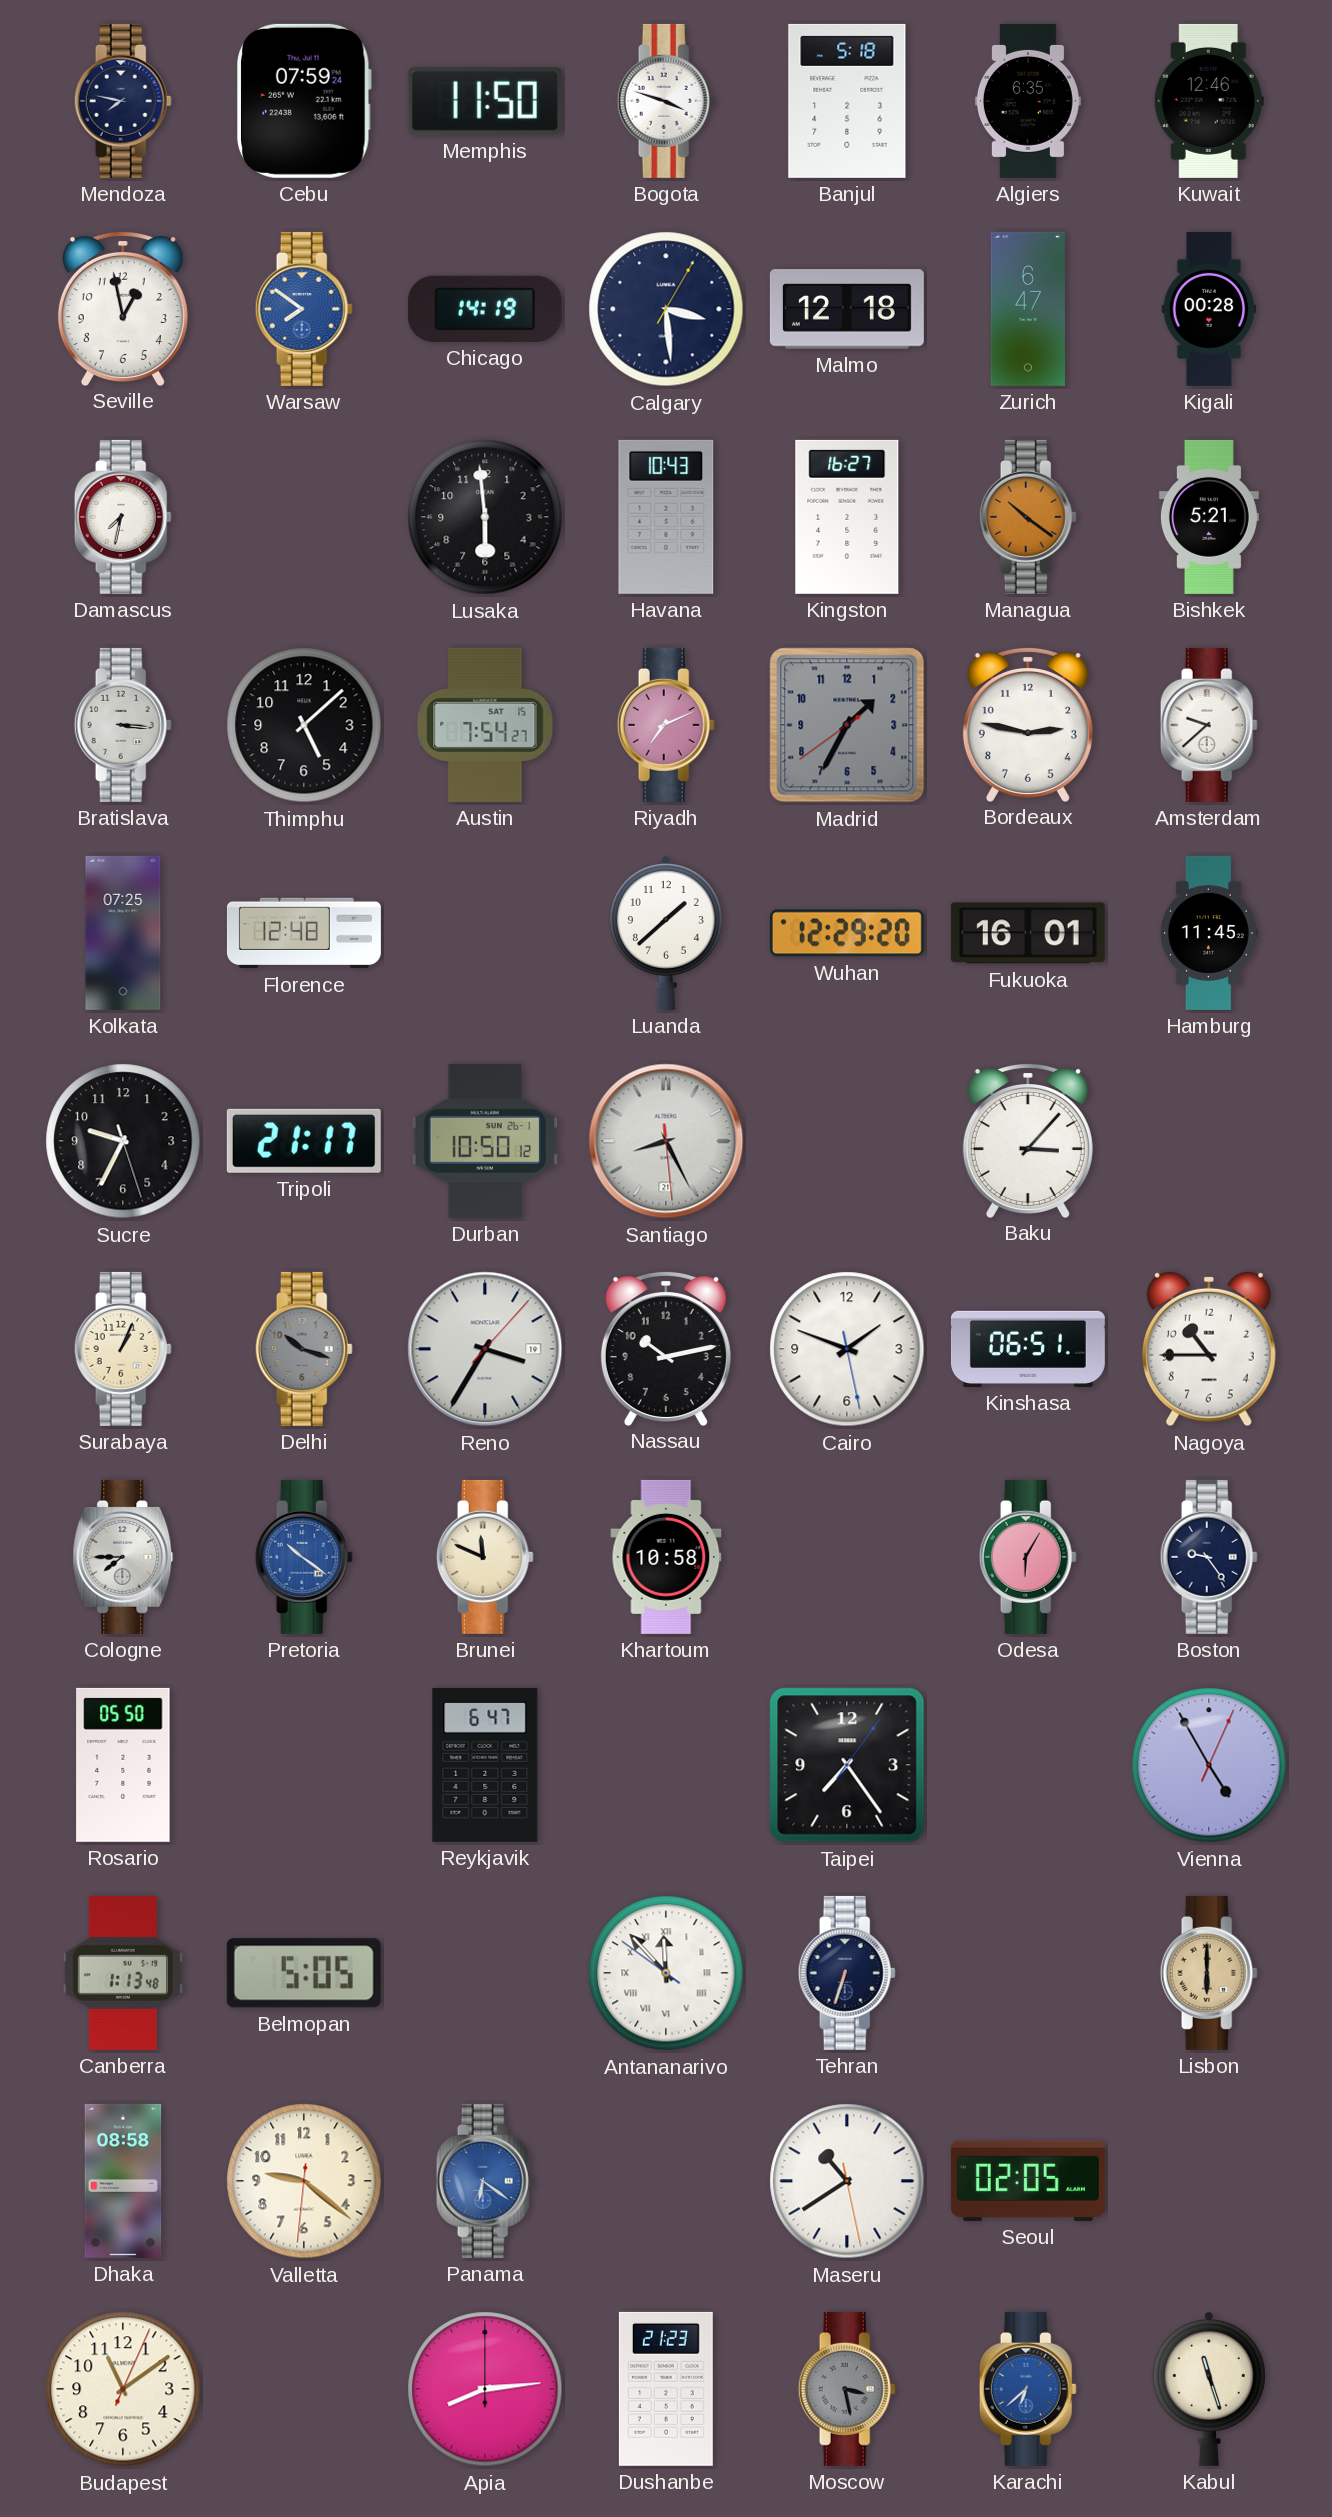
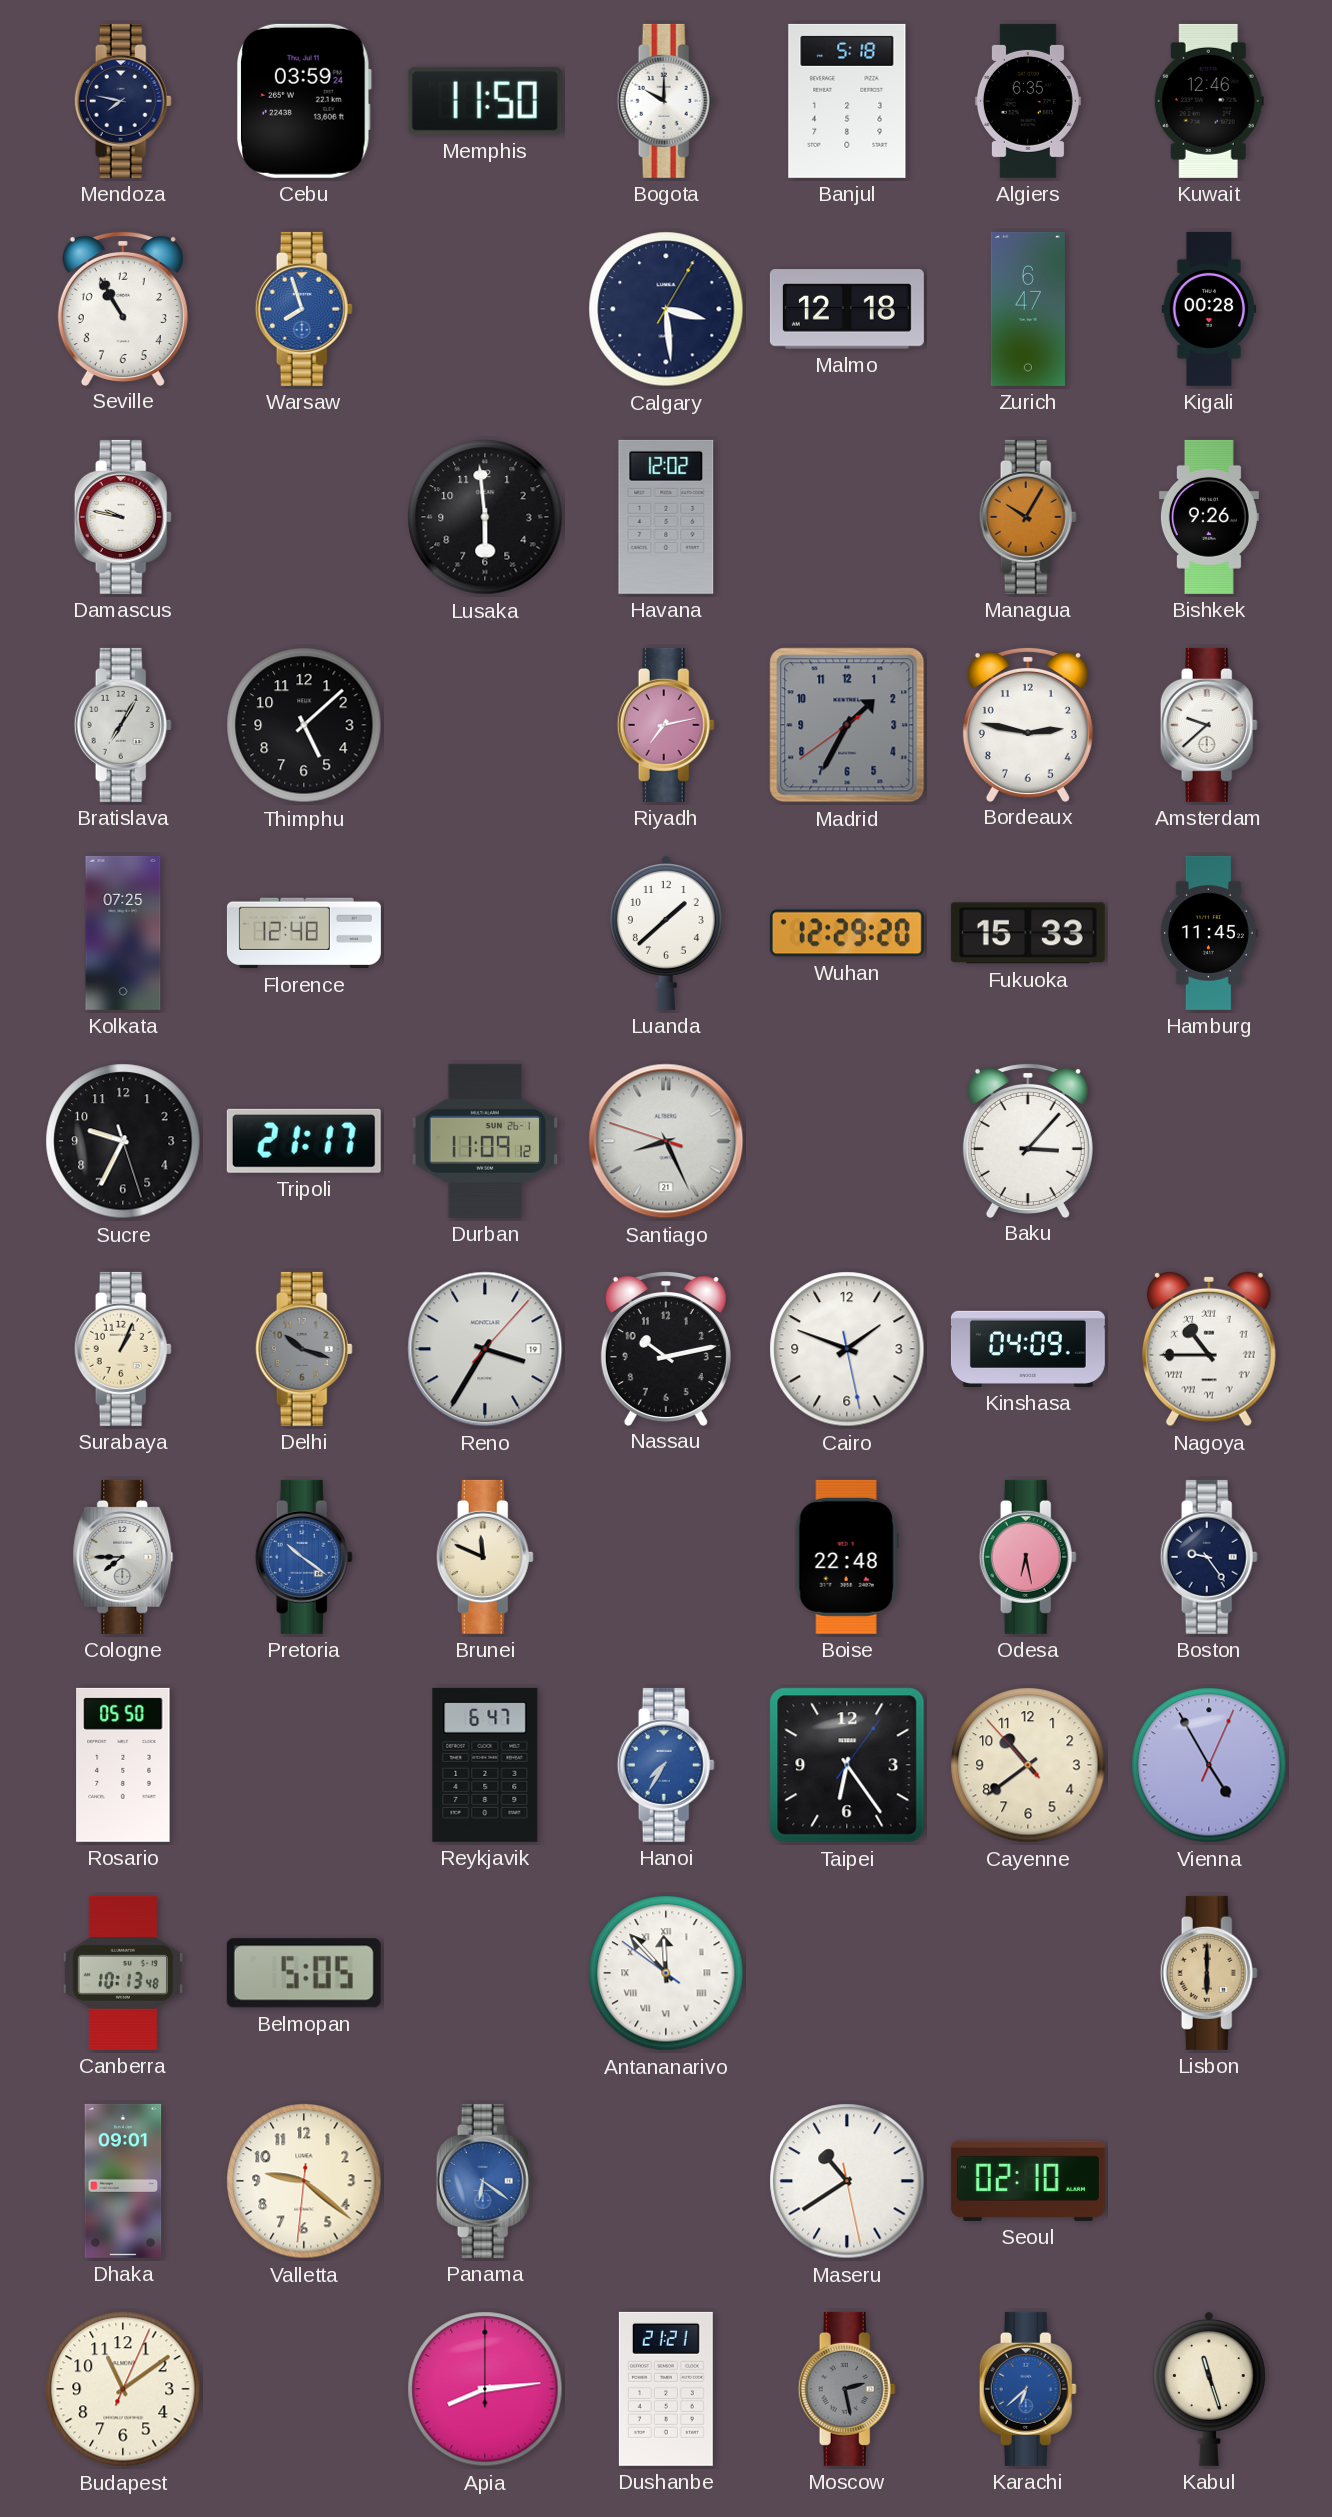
Cebu: 07:59 -> 03:59
Bogota: 3:48 -> 10:00
Seville: 12:58 -> 10:55
Warsaw: 7:51 -> 7:57
Chicago: 14:19 -> none
Damascus: 7:32 -> 9:47
Havana: 10:43 -> 12:02
Kingston: 16:27 -> none
Managua: 10:21 -> 10:05
Bishkek: 5:21 -> 9:26
Bratislava: 3:16 -> 7:05
Austin: 7:54 -> none
Riyadh: 7:11 -> 7:13
Fukuoka: 16:01 -> 15:33
Durban: 10:50 -> 11:09
Santiago: 8:25:29 -> 8:25:48
Kinshasa: 06:51 -> 04:09
Nagoya numerals: Arabic -> Roman
Khartoum: 10:58 -> none
Boise: none -> 22:48
Odesa: 6:05 -> 6:28
Hanoi: none -> 7:35
Taipei: 7:24 -> 6:24
Cayenne: none -> 10:38
Canberra: 1:13 -> 10:13
Tehran: 6:33 -> none
Dhaka: 08:58 -> 09:01
Seoul: 02:05 -> 02:10
Dushanbe: 21:23 -> 21:21
Moscow: 3:28 -> 2:28
